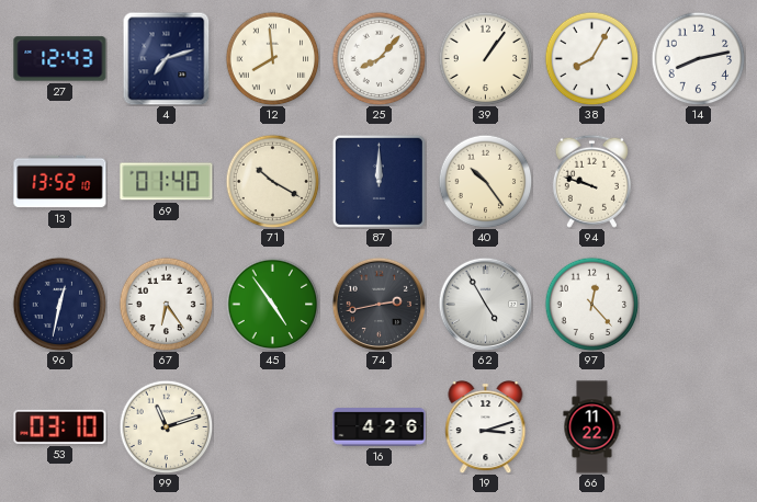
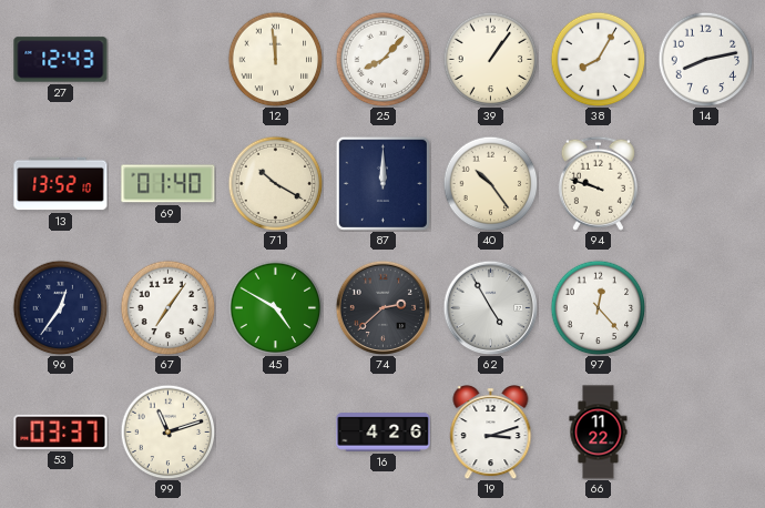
4: 7:12 -> none
12: 7:59 -> 11:59
96: 12:32 -> 12:36
67: 6:24 -> 7:06
45: 4:54 -> 4:50
74: 2:43 -> 2:38
53: 03:10 -> 03:37
